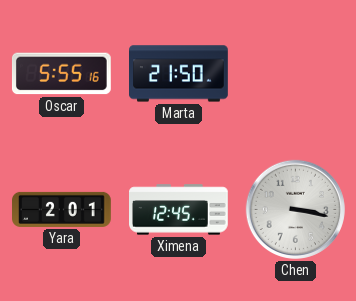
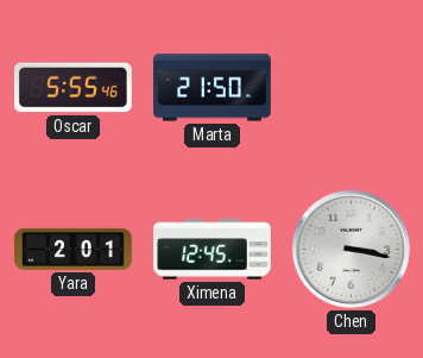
Oscar: 5:55:16 -> 5:55:46
